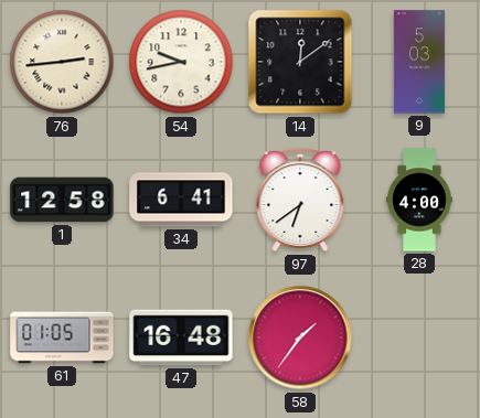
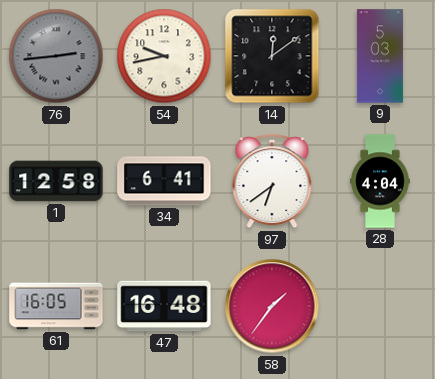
76 dial: cream -> grey
28: 4:00 -> 4:04
61: 01:05 -> 16:05
